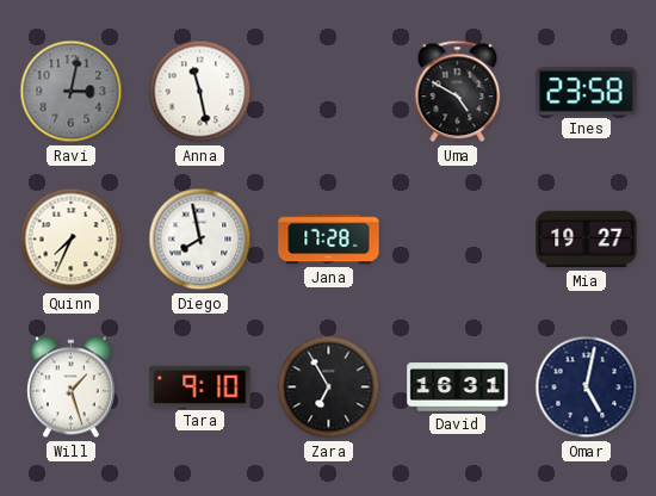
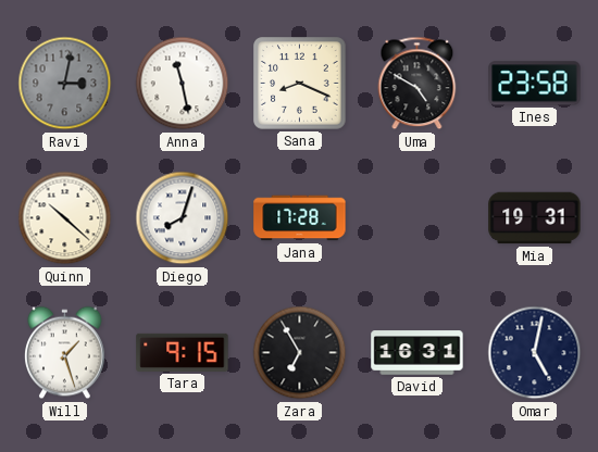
Sana: none -> 8:19
Quinn: 7:34 -> 10:22
Diego: 7:58 -> 8:03
Mia: 19:27 -> 19:31
Tara: 9:10 -> 9:15
